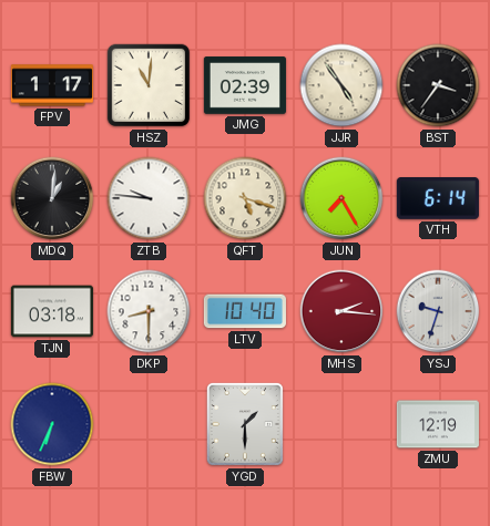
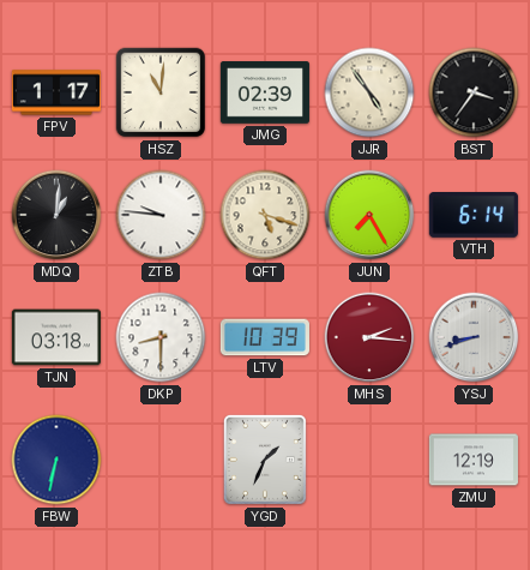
LTV: 10:40 -> 10:39
YSJ: 9:33 -> 8:42
FBW: 6:34 -> 6:32
YGD: 1:30 -> 1:34
